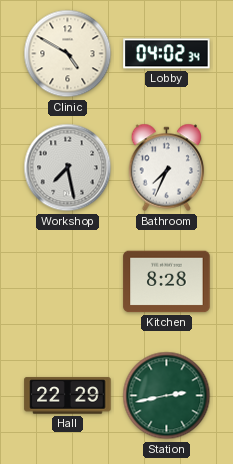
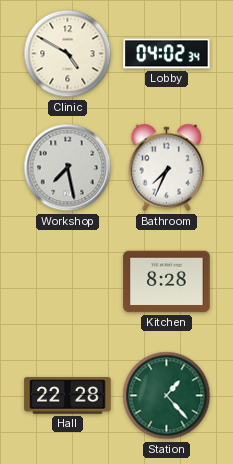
Hall: 22:29 -> 22:28
Station: 2:43 -> 1:23
